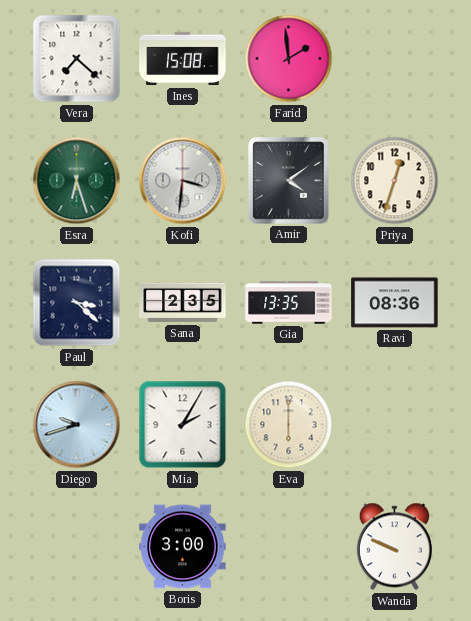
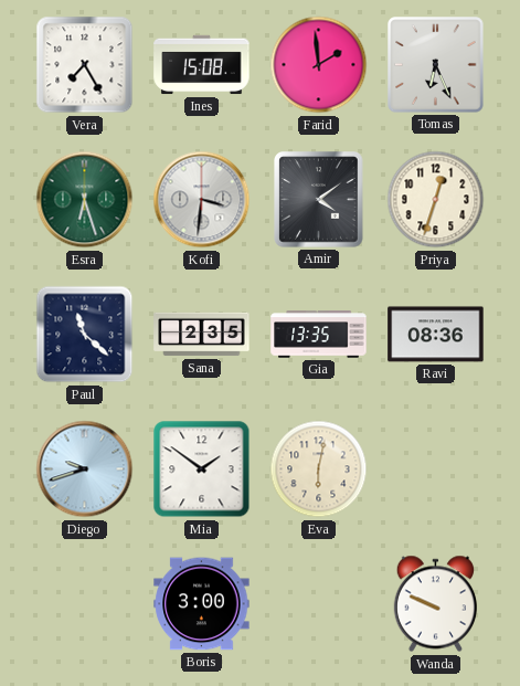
Vera: 7:22 -> 7:25
Tomas: none -> 6:26
Paul: 3:22 -> 11:22
Mia: 2:05 -> 1:51
Eva: 6:00 -> 6:02
